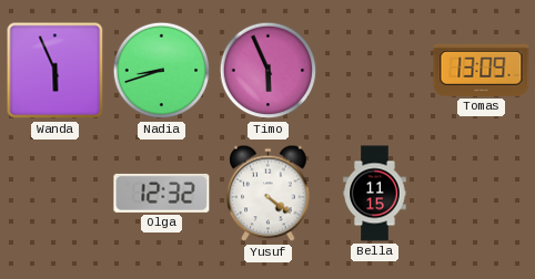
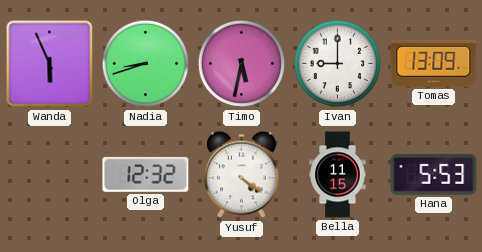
Timo: 5:56 -> 5:32
Ivan: none -> 9:00
Hana: none -> 5:53
